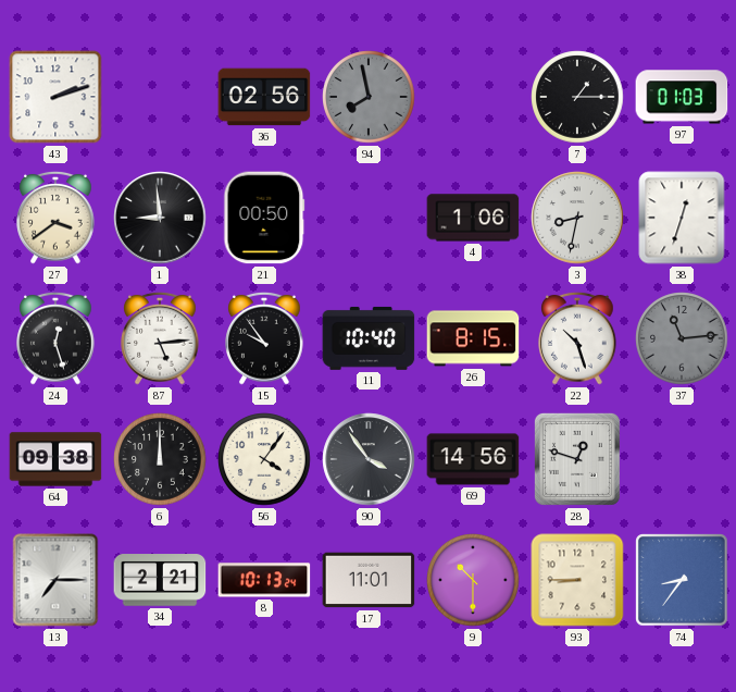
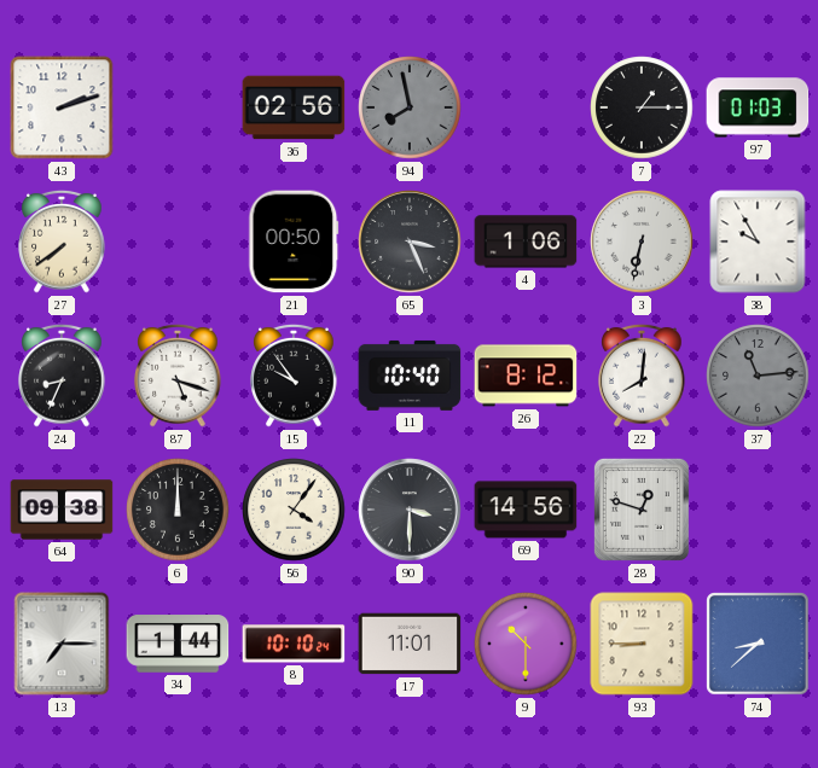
27: 3:39 -> 7:39
1: 8:59 -> none
65: none -> 3:26
3: 8:32 -> 6:32
38: 12:33 -> 9:55
24: 12:27 -> 8:34
87: 5:14 -> 5:18
26: 8:15 -> 8:12
22: 10:27 -> 8:01
90: 3:54 -> 3:30
34: 2:21 -> 1:44
8: 10:13 -> 10:10
74: 8:36 -> 8:38
